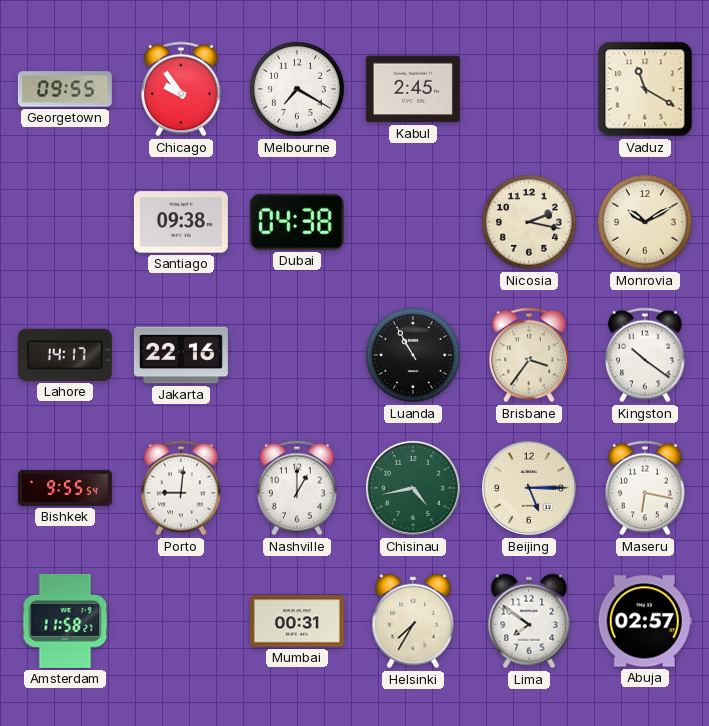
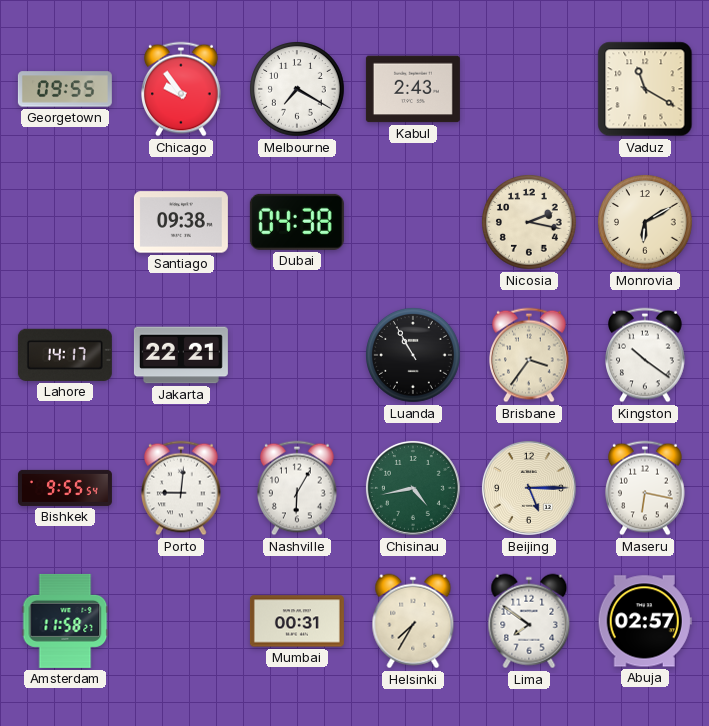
Kabul: 2:45 -> 2:43
Monrovia: 10:10 -> 6:10
Jakarta: 22:16 -> 22:21
Nashville: 1:00 -> 6:05
